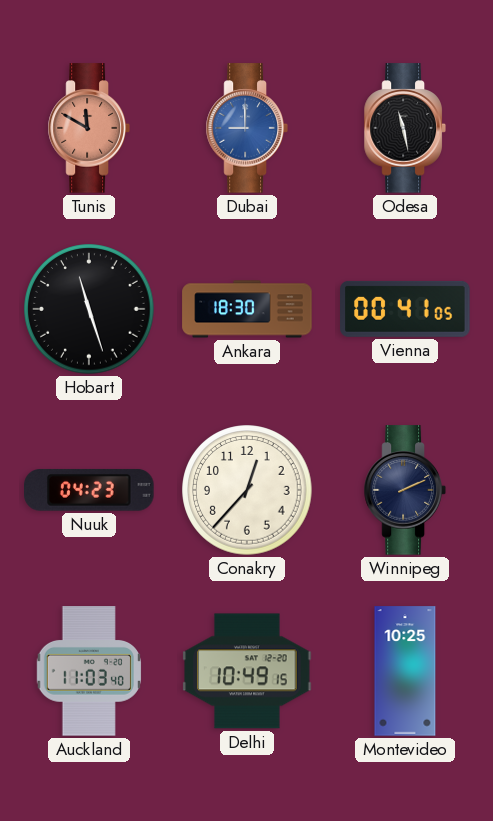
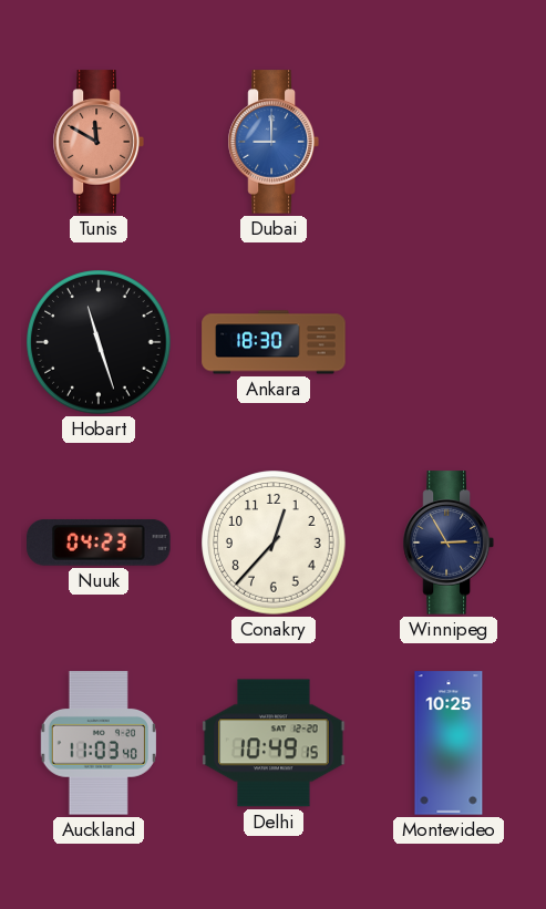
Odesa: 11:28 -> none
Vienna: 00:41 -> none
Winnipeg: 2:11 -> 2:55
